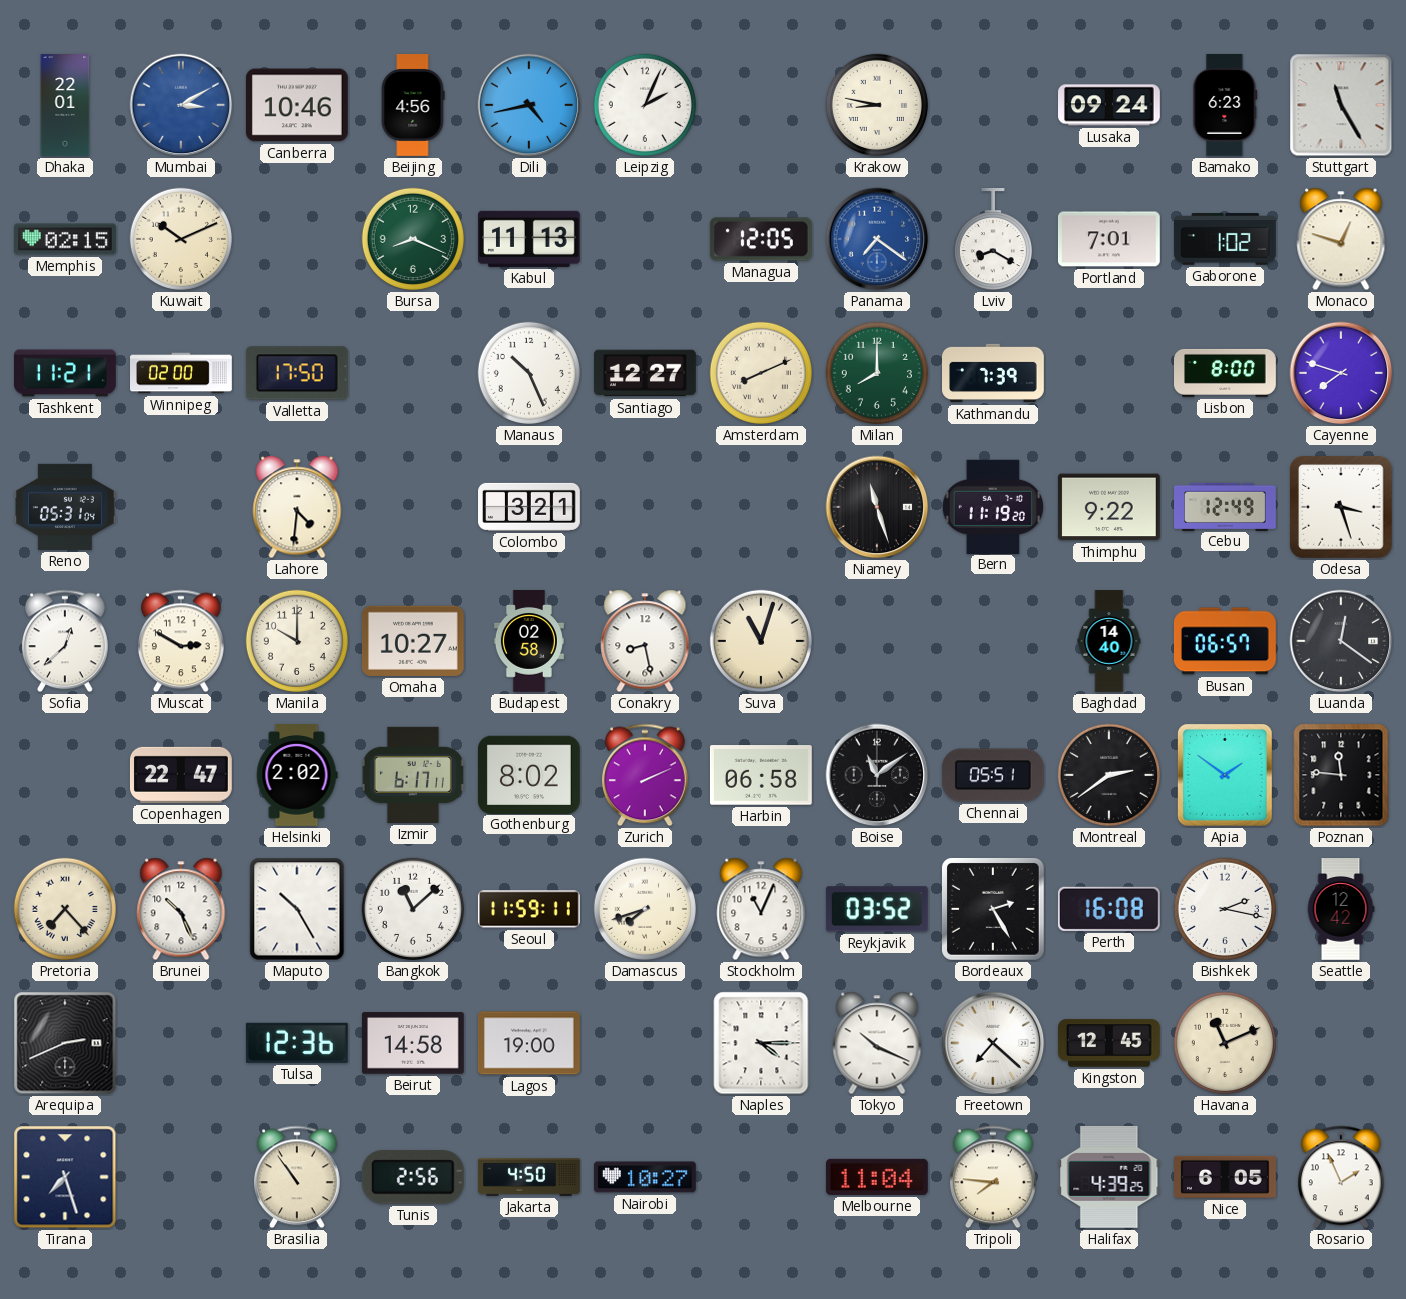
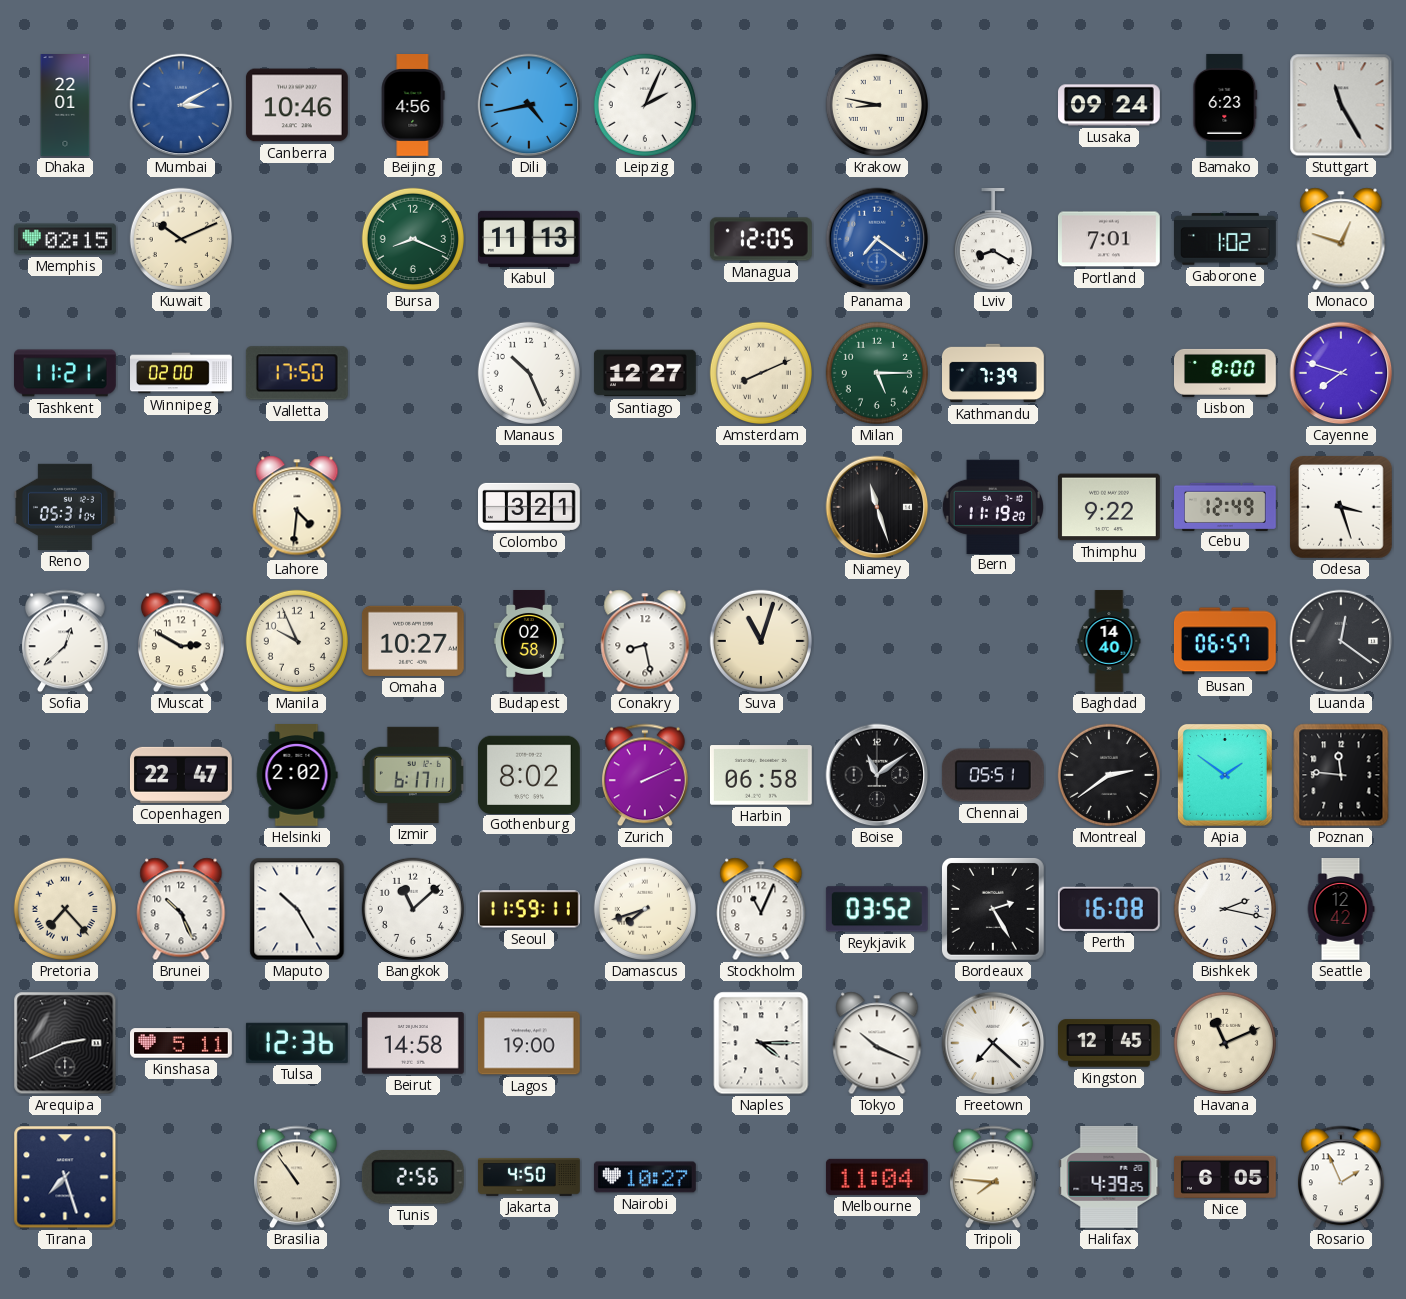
Milan: 8:00 -> 5:15
Manila: 10:00 -> 9:56
Kinshasa: none -> 5:11
